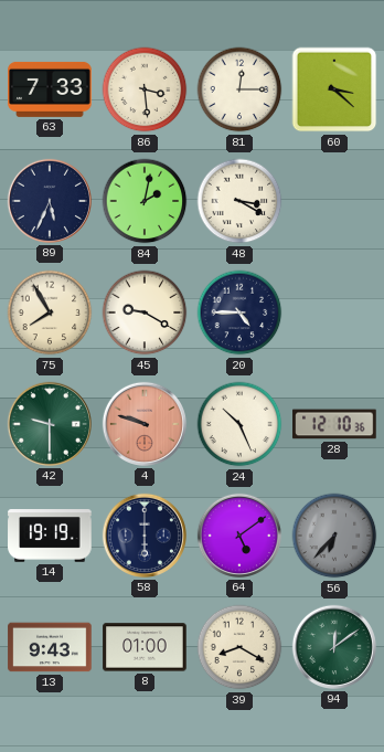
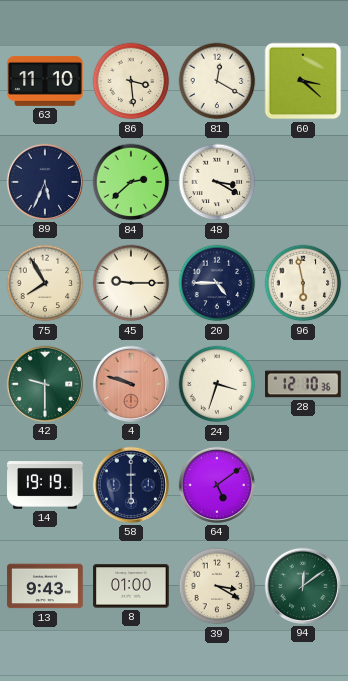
63: 7:33 -> 11:10
81: 12:15 -> 12:20
84: 2:02 -> 2:38
45: 9:20 -> 9:15
96: none -> 5:58
24: 10:26 -> 3:33
56: 6:37 -> none
39: 8:20 -> 3:20
